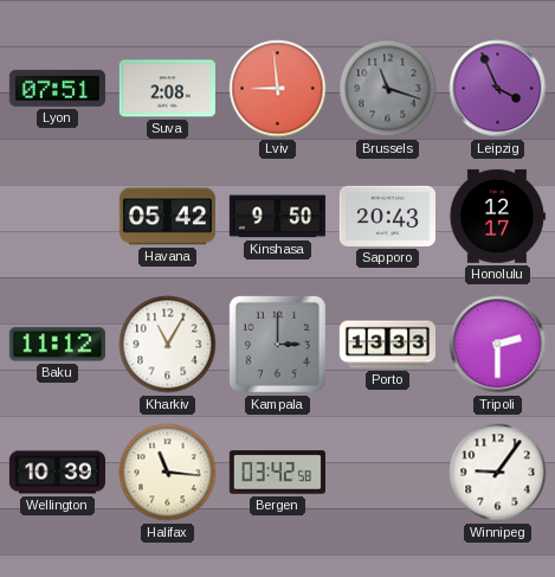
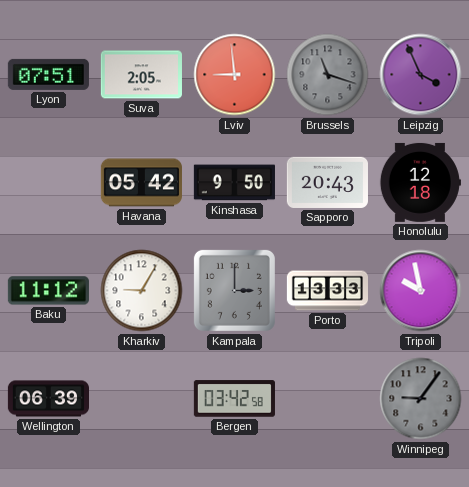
Suva: 2:08 -> 2:05
Honolulu: 12:17 -> 12:18
Kharkiv: 11:05 -> 9:05
Tripoli: 2:30 -> 9:58
Wellington: 10:39 -> 06:39
Halifax: 11:16 -> none
Winnipeg dial: white -> grey
